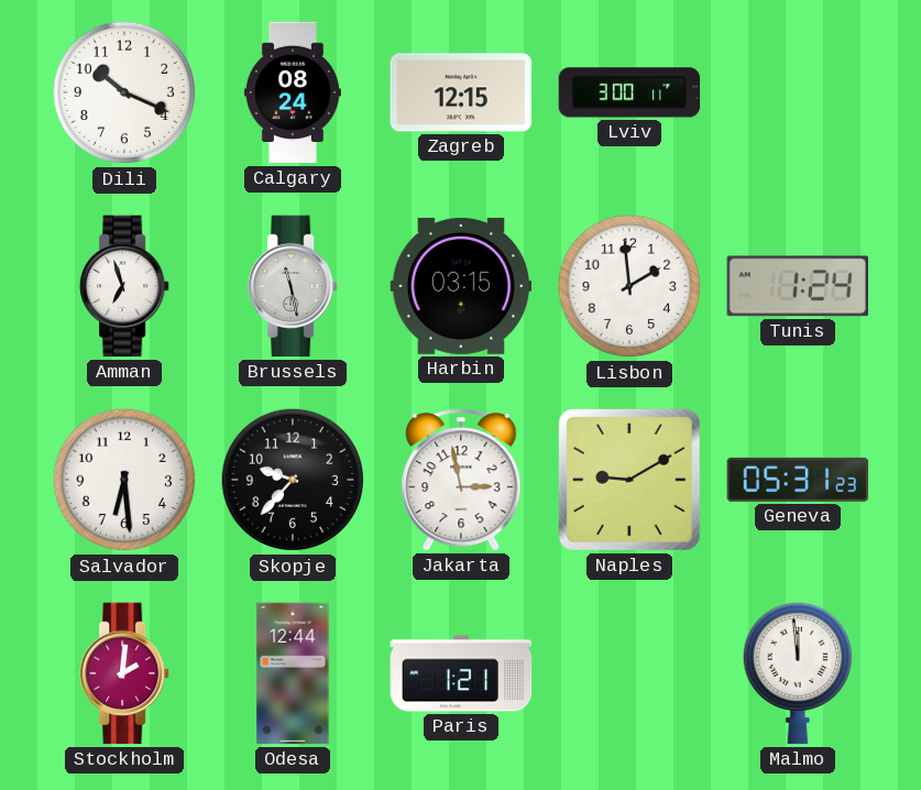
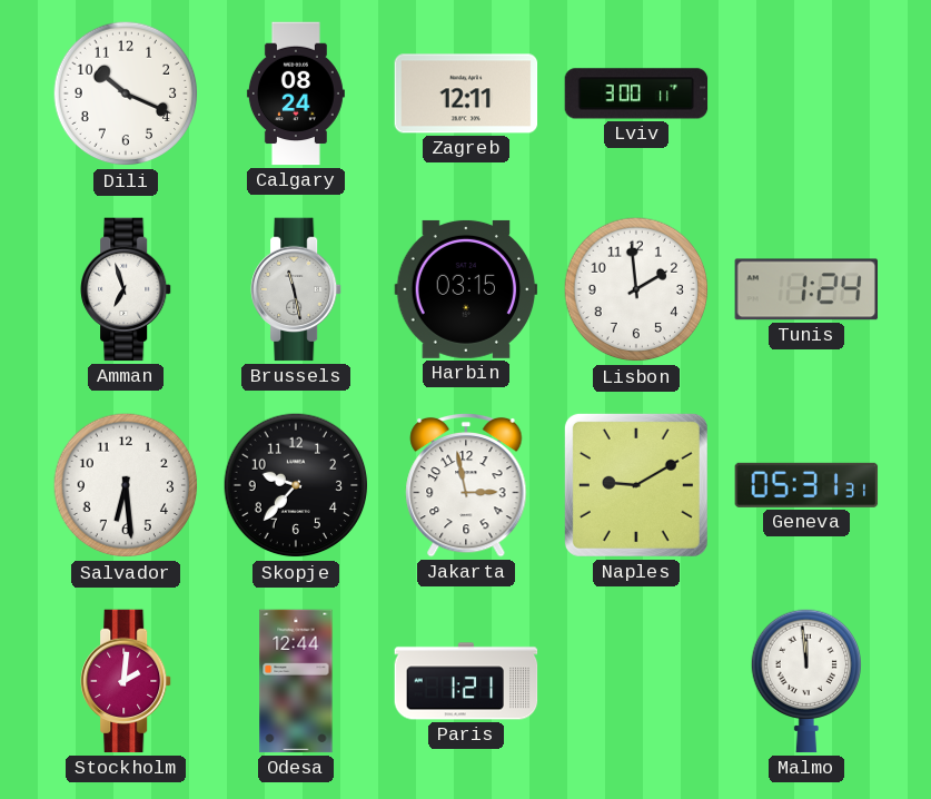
Zagreb: 12:15 -> 12:11
Geneva: 05:31:23 -> 05:31:31
